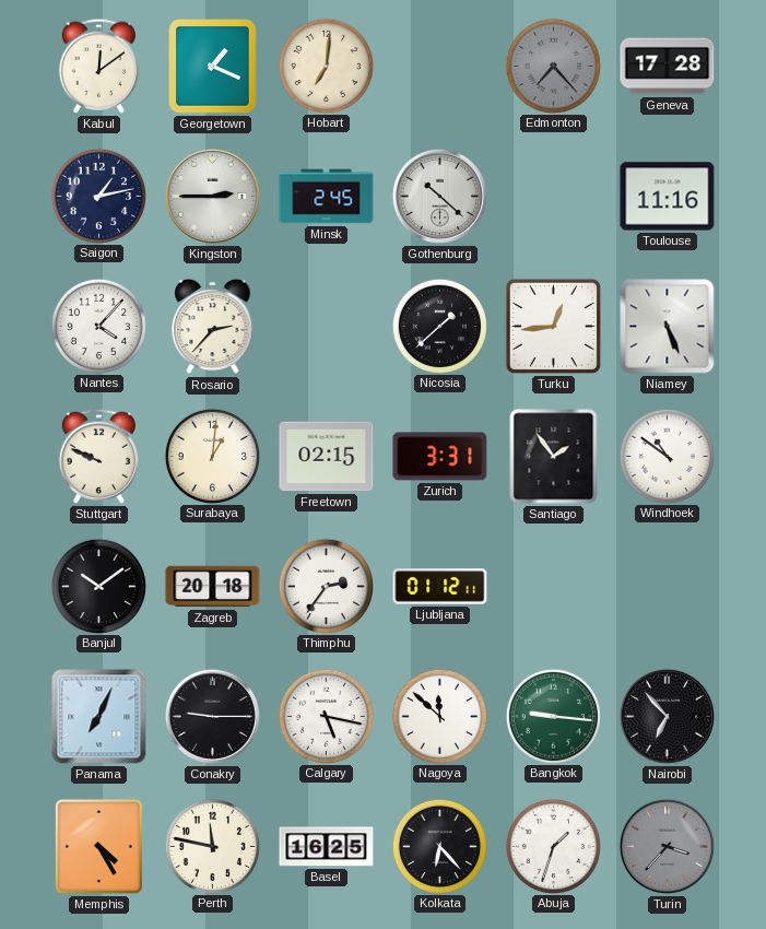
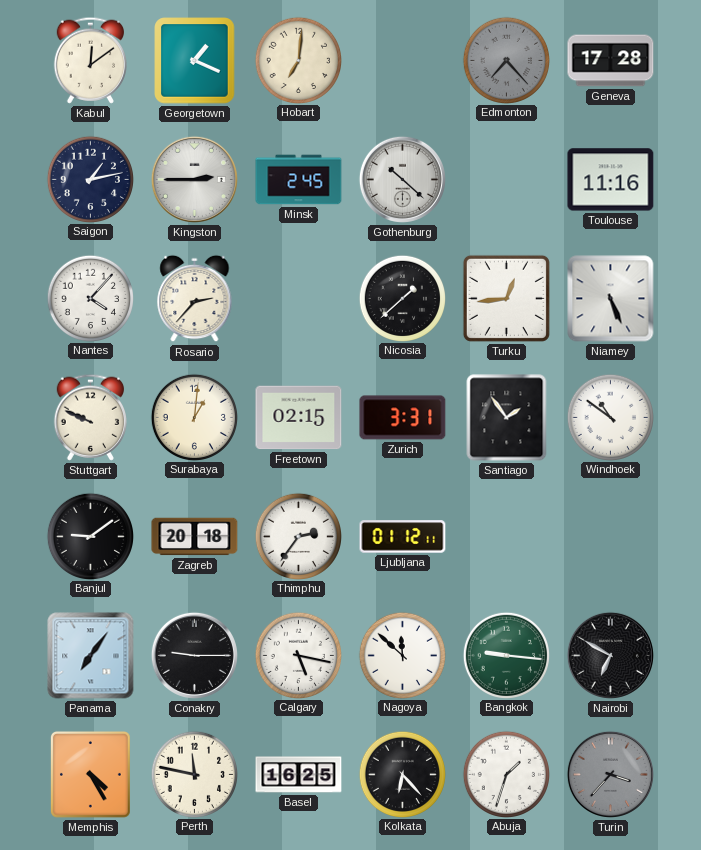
Banjul: 10:09 -> 9:09
Panama: 7:04 -> 7:06
Nairobi: 6:53 -> 6:50
